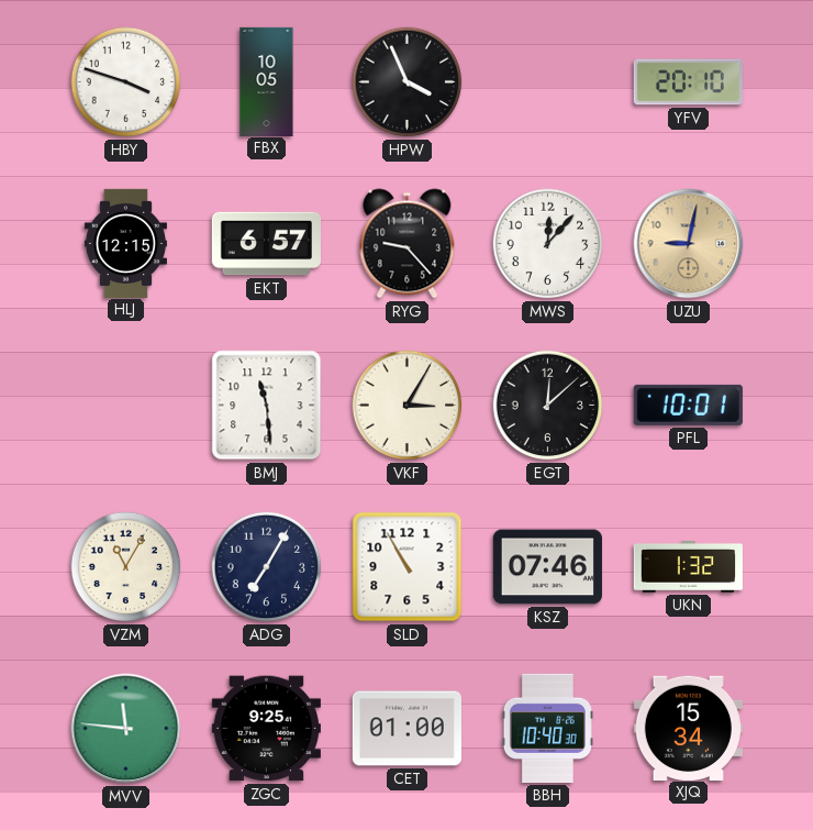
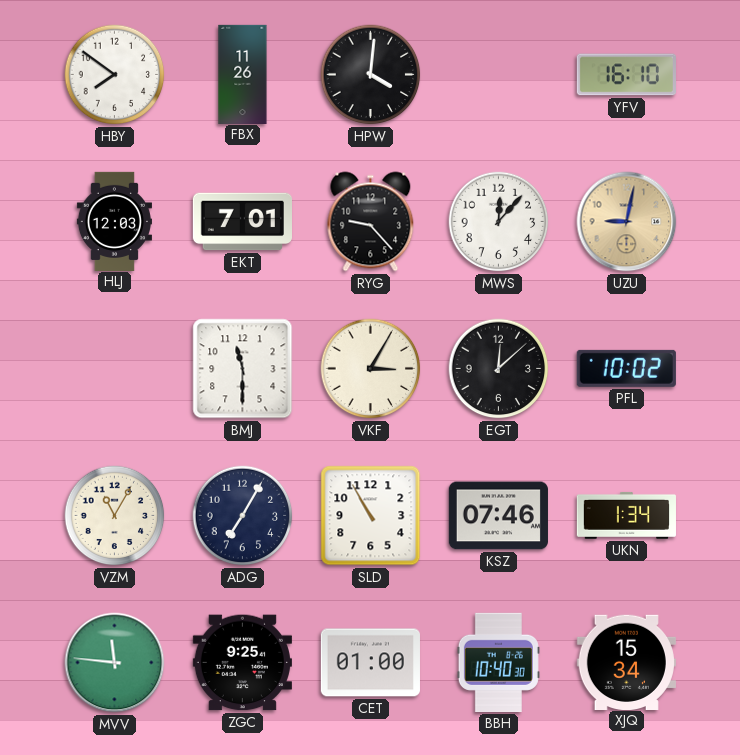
HBY: 3:48 -> 7:51
FBX: 10:05 -> 11:26
HPW: 3:56 -> 4:01
YFV: 20:10 -> 16:10
HLJ: 12:15 -> 12:03
EKT: 6:57 -> 7:01
BMJ: 11:29 -> 11:30
PFL: 10:01 -> 10:02
UKN: 1:32 -> 1:34
